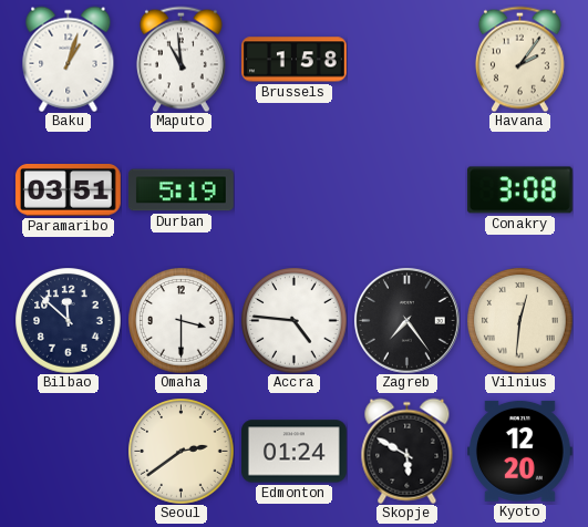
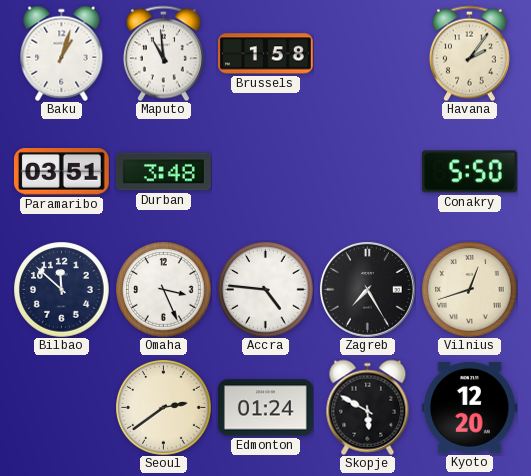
Durban: 5:19 -> 3:48
Conakry: 3:08 -> 5:50
Omaha: 3:30 -> 3:26
Zagreb: 7:24 -> 7:25
Vilnius: 12:31 -> 12:42
